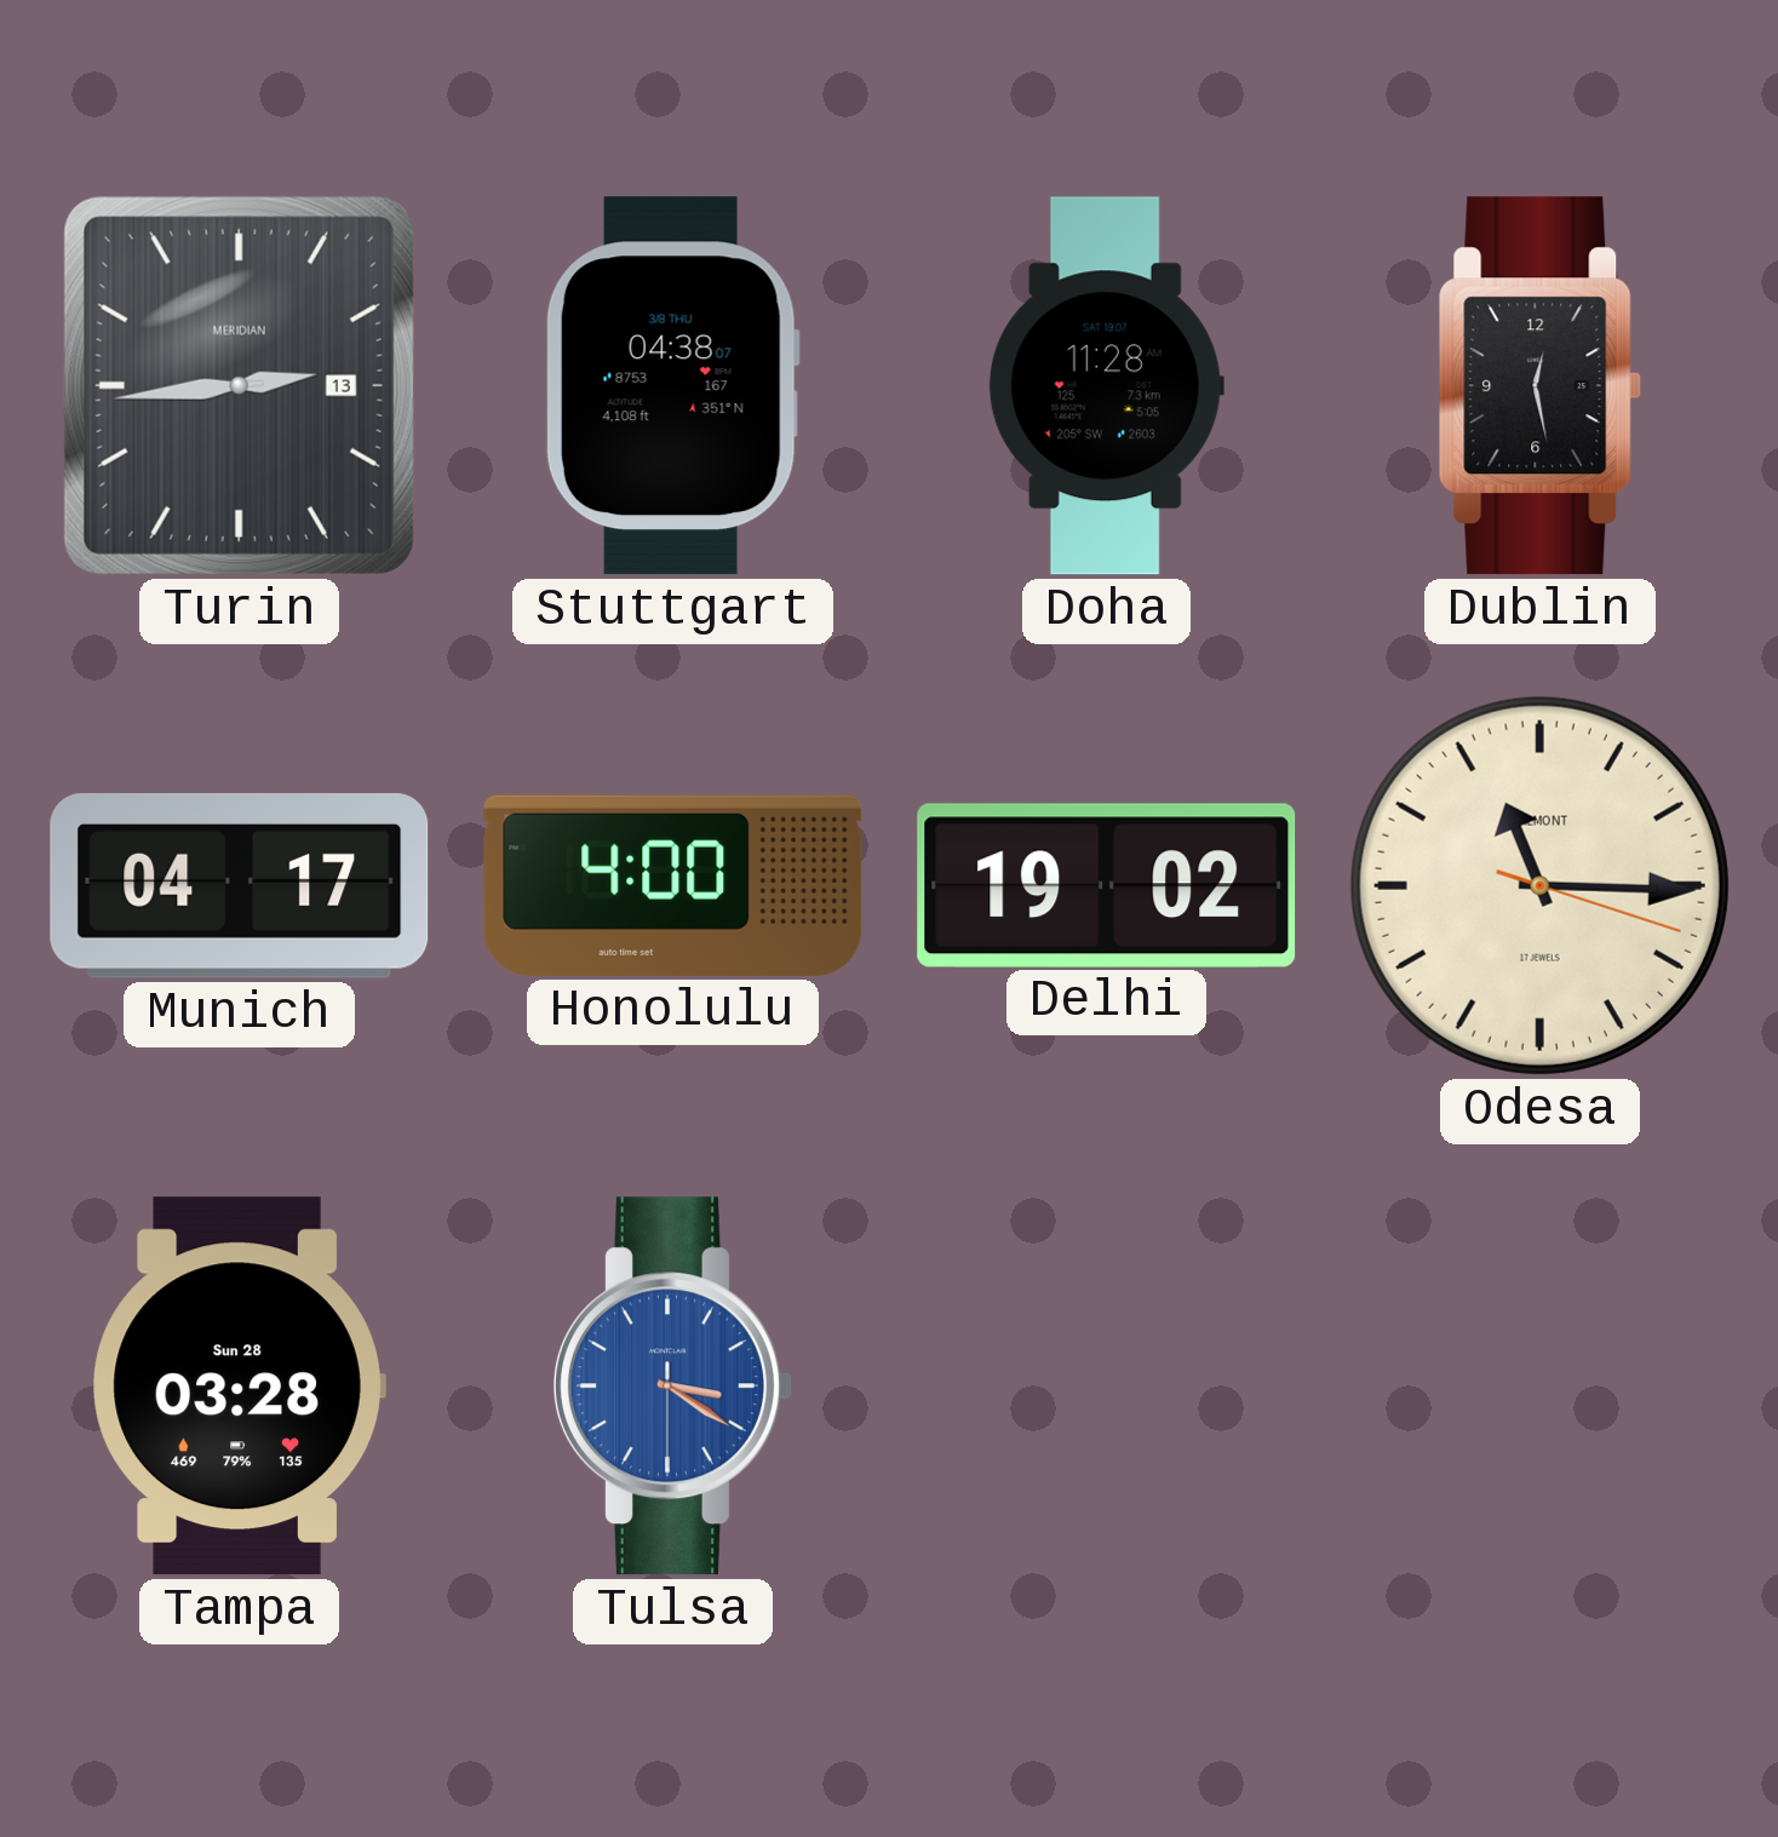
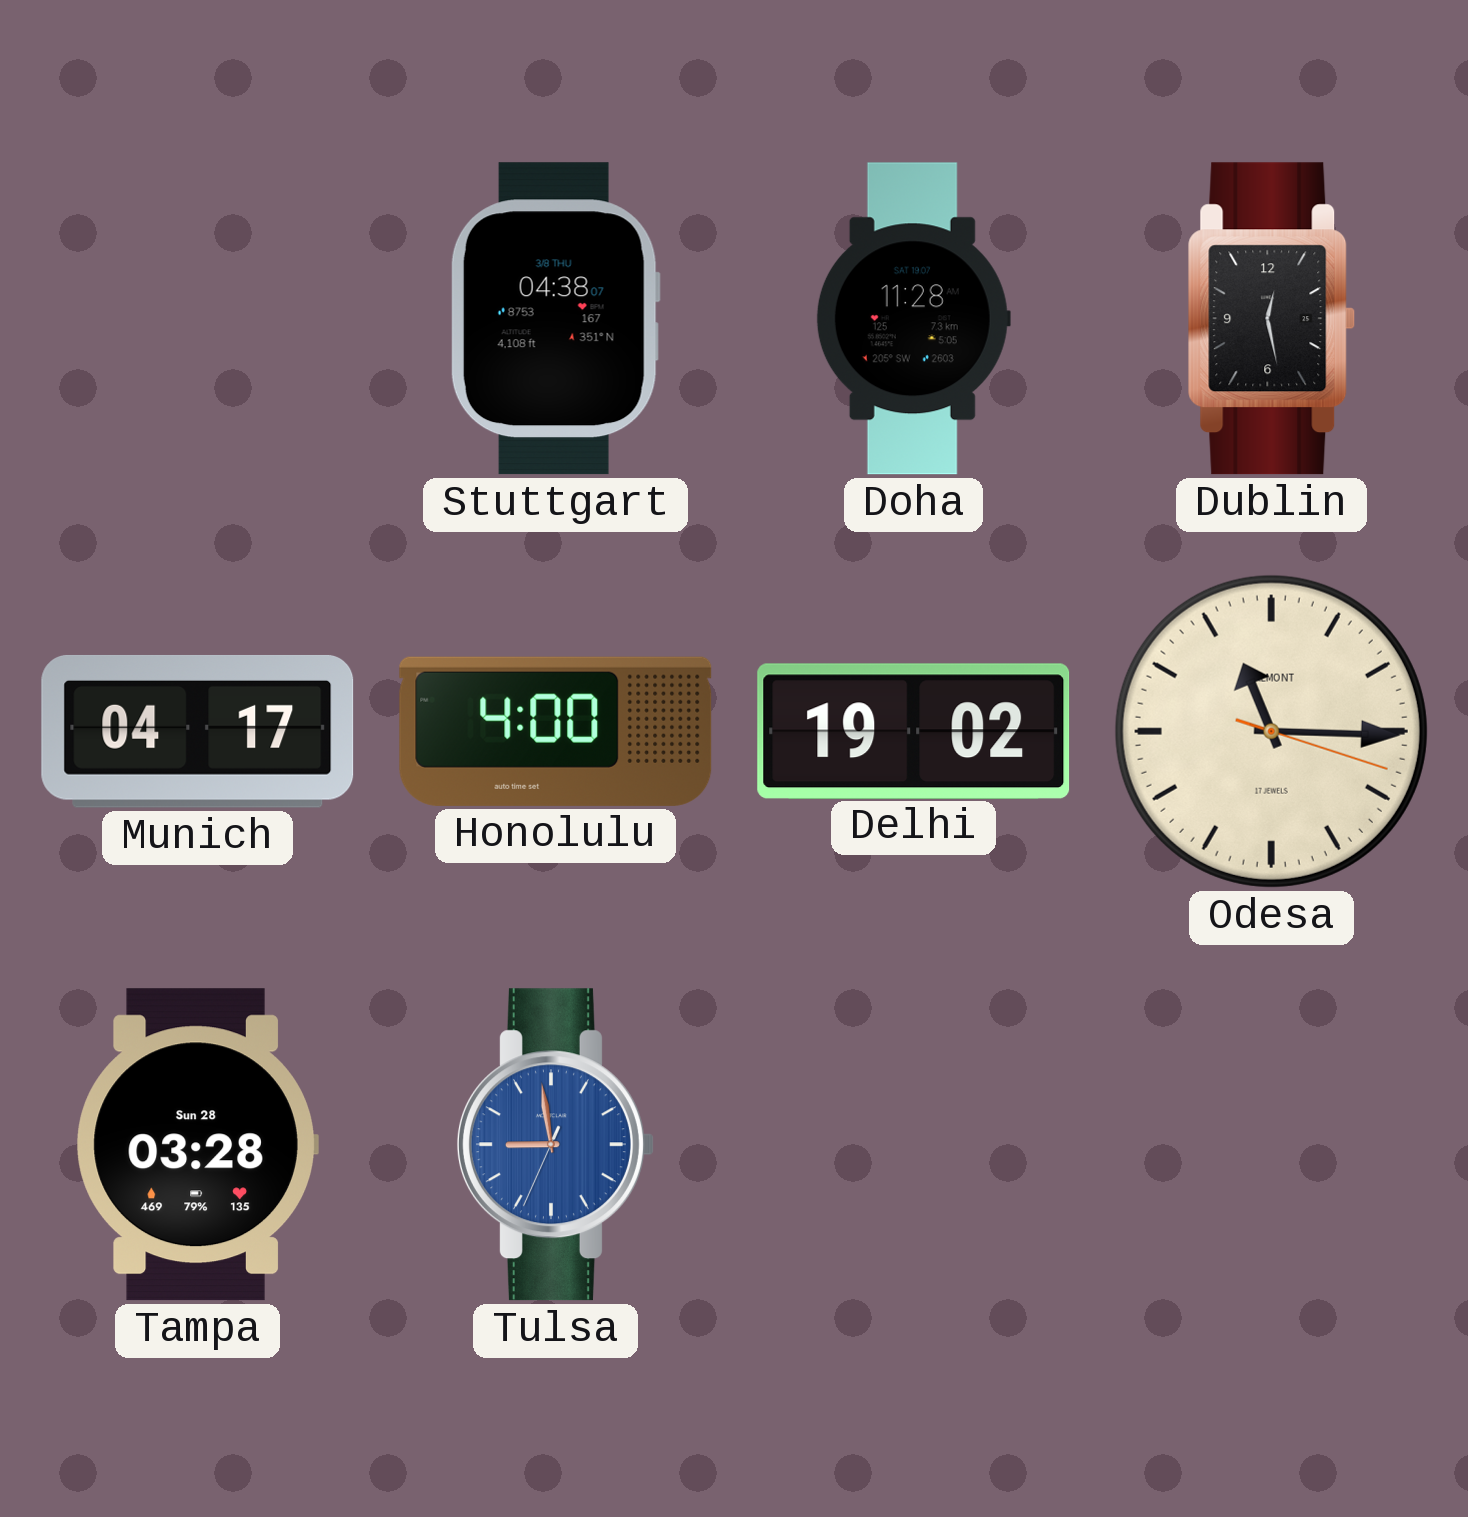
Turin: 2:44 -> none
Tulsa: 3:20 -> 8:58
